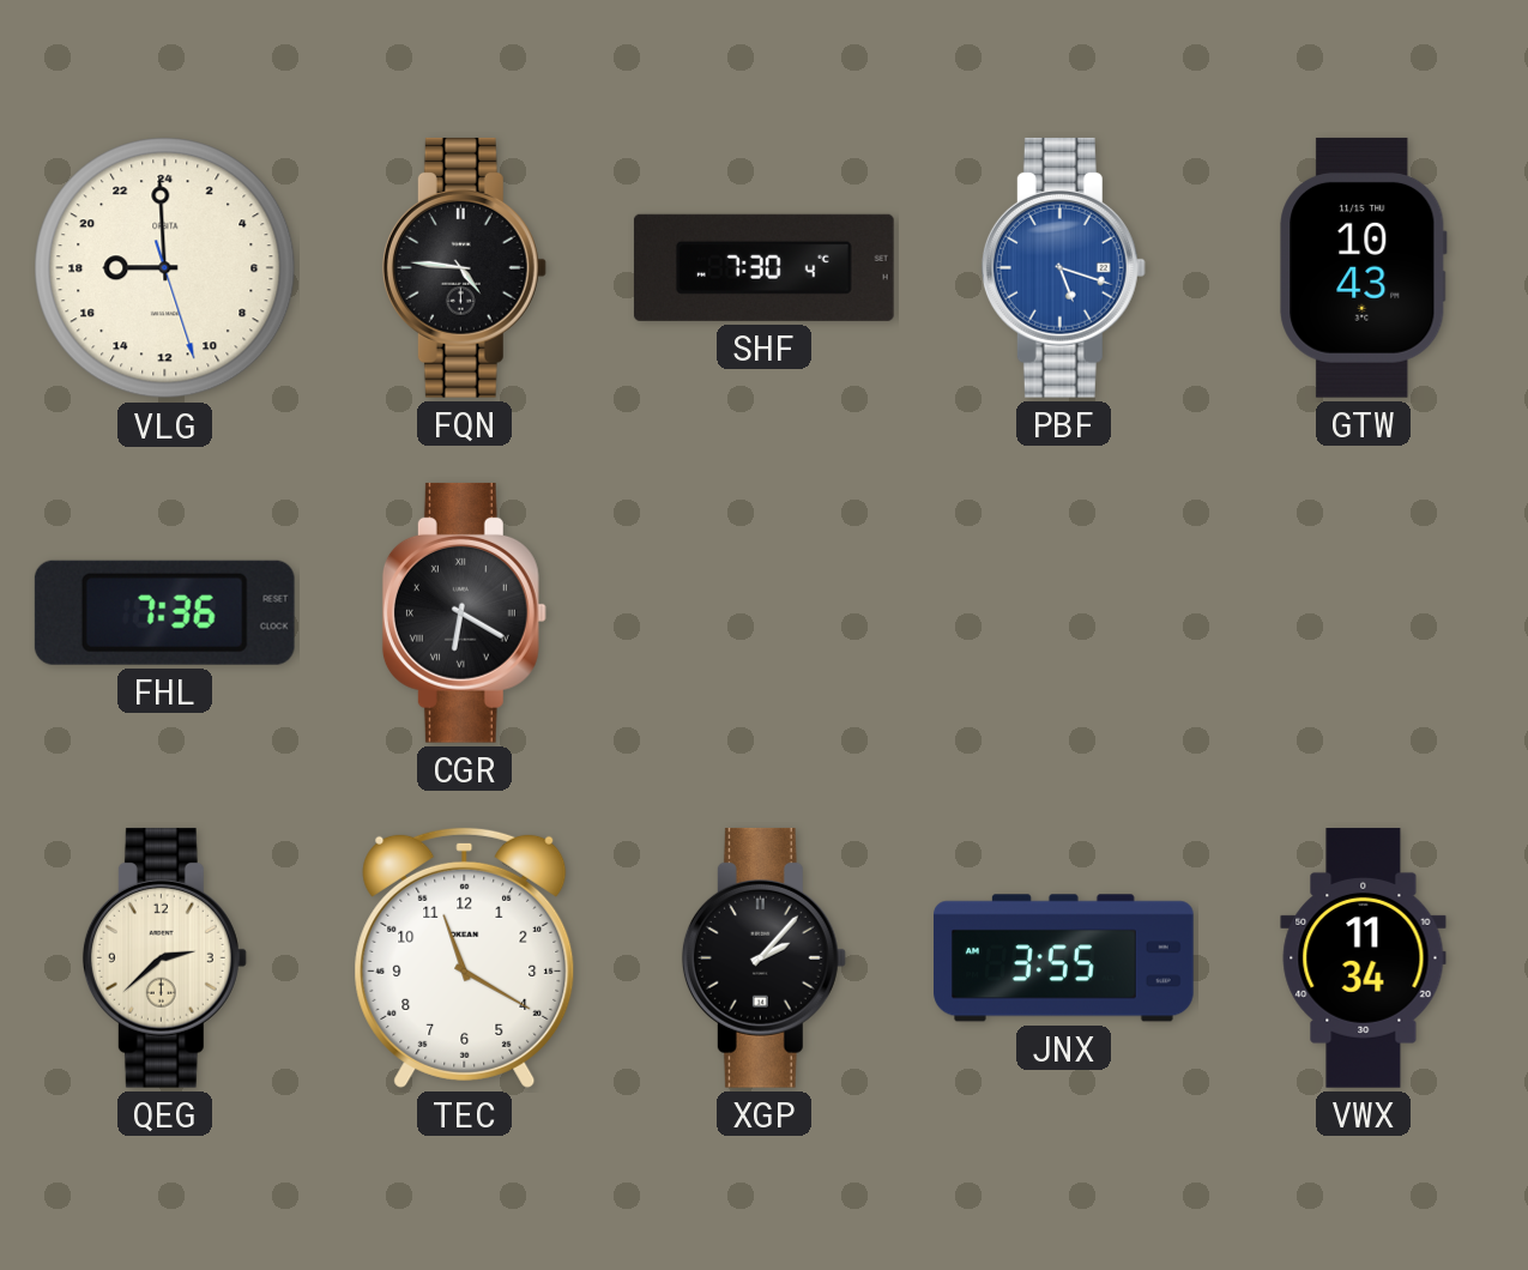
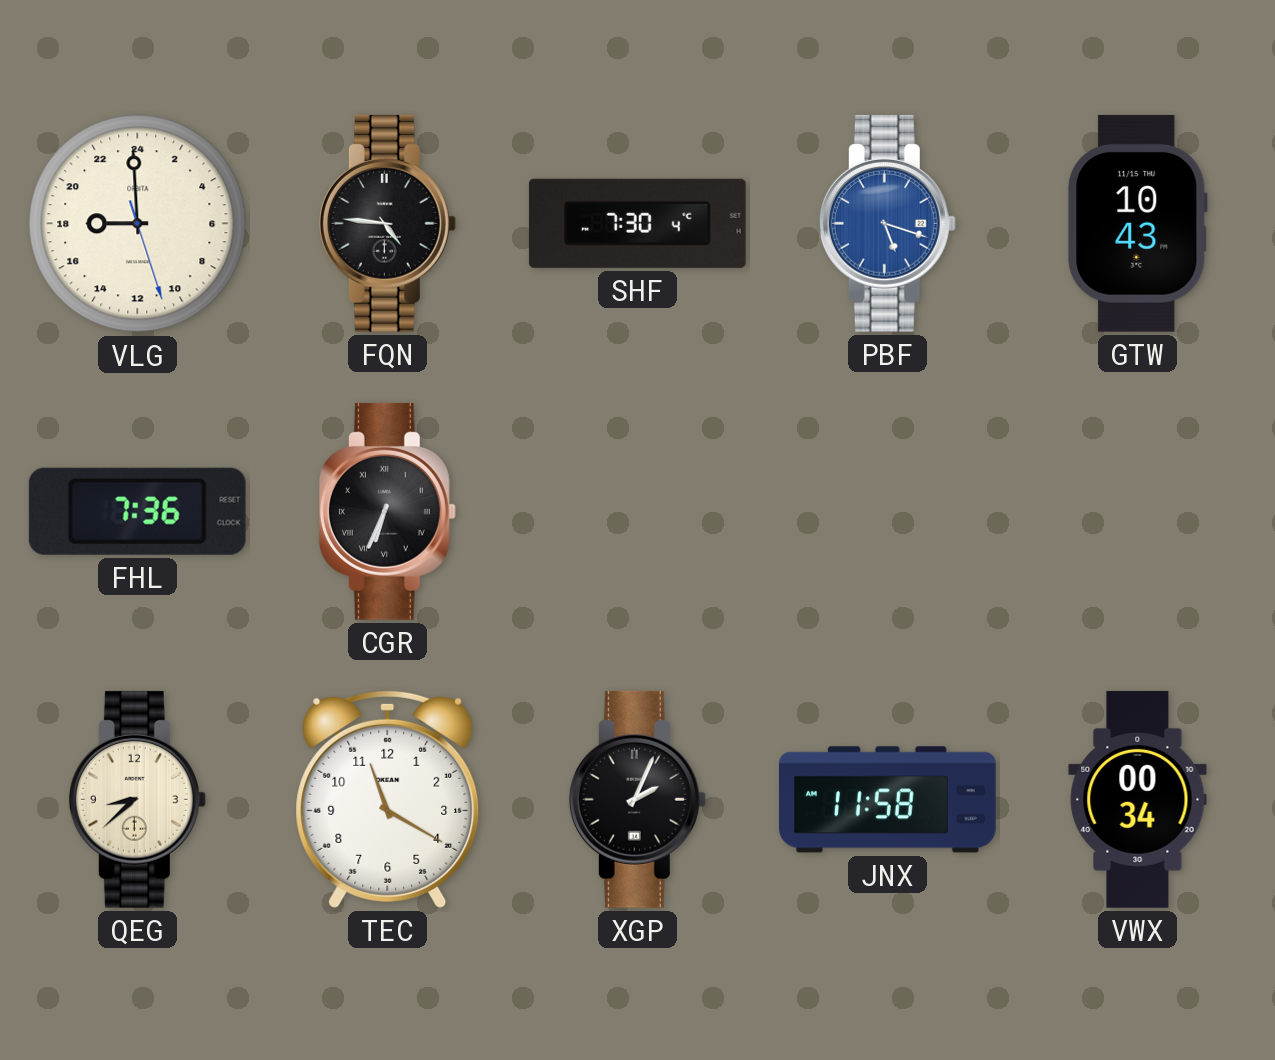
CGR: 6:20 -> 6:34
QEG: 2:38 -> 8:38
XGP: 2:07 -> 2:04
JNX: 3:55 -> 11:58
VWX: 11:34 -> 00:34
